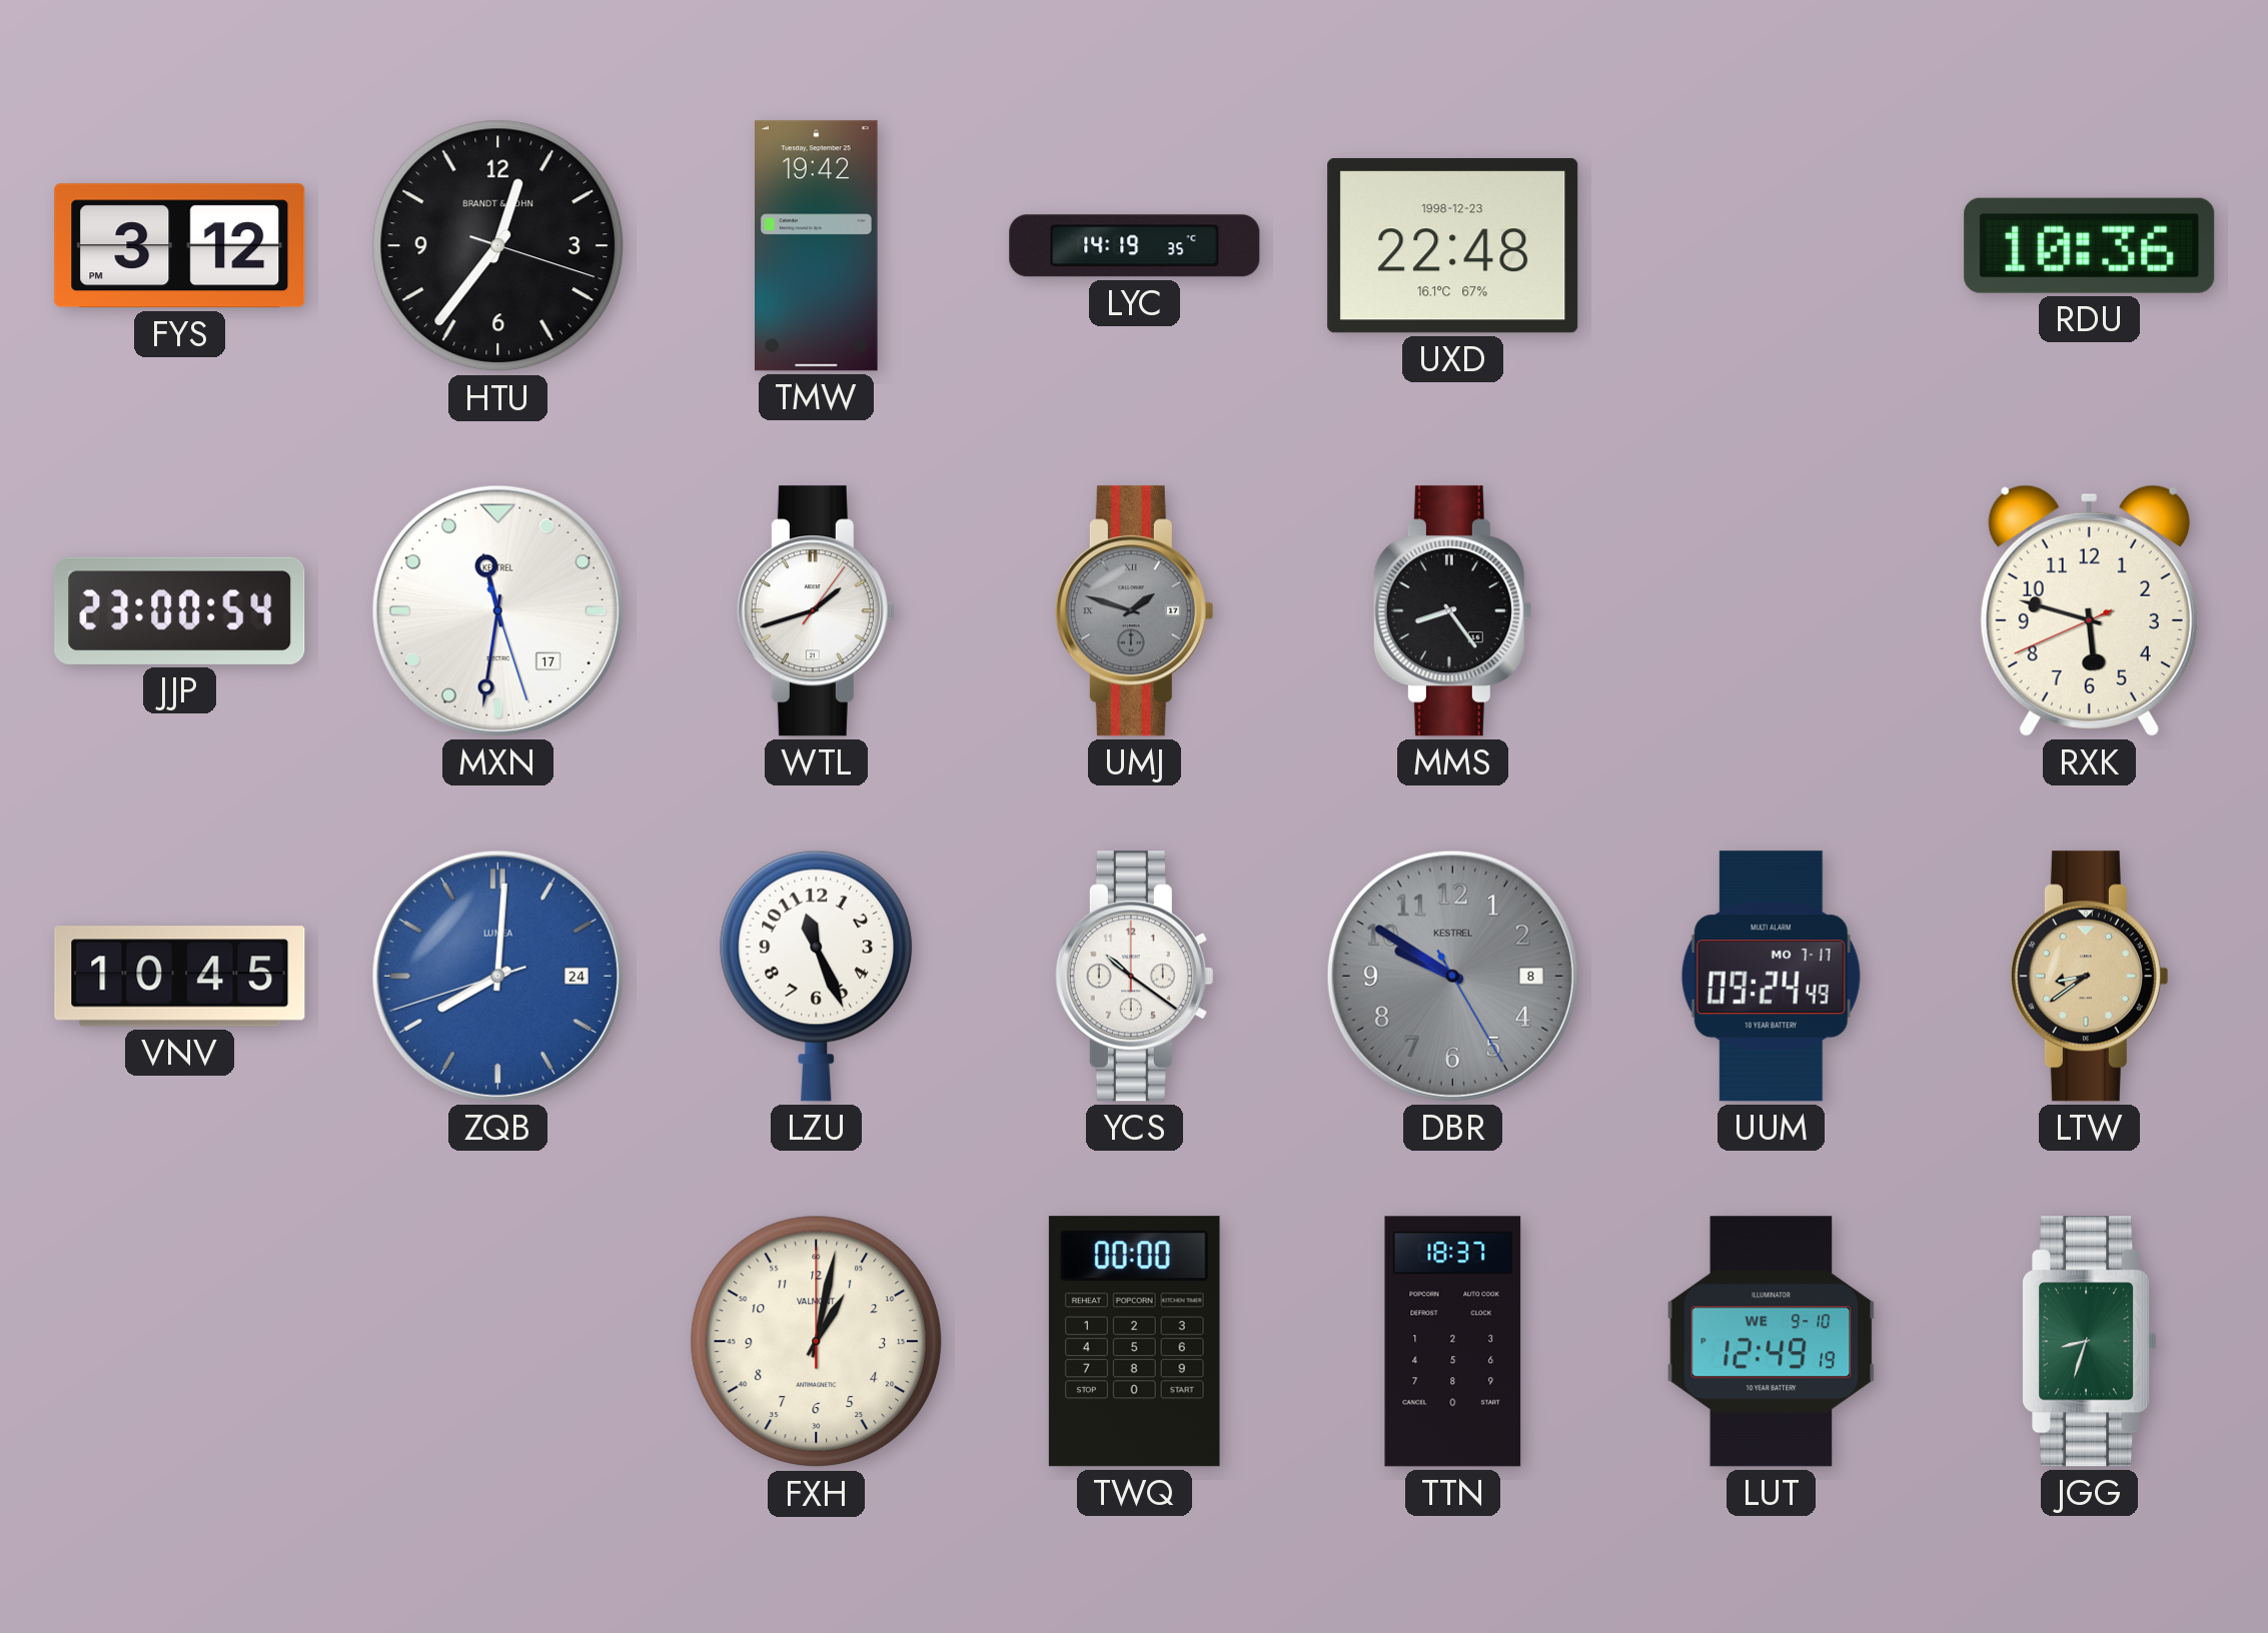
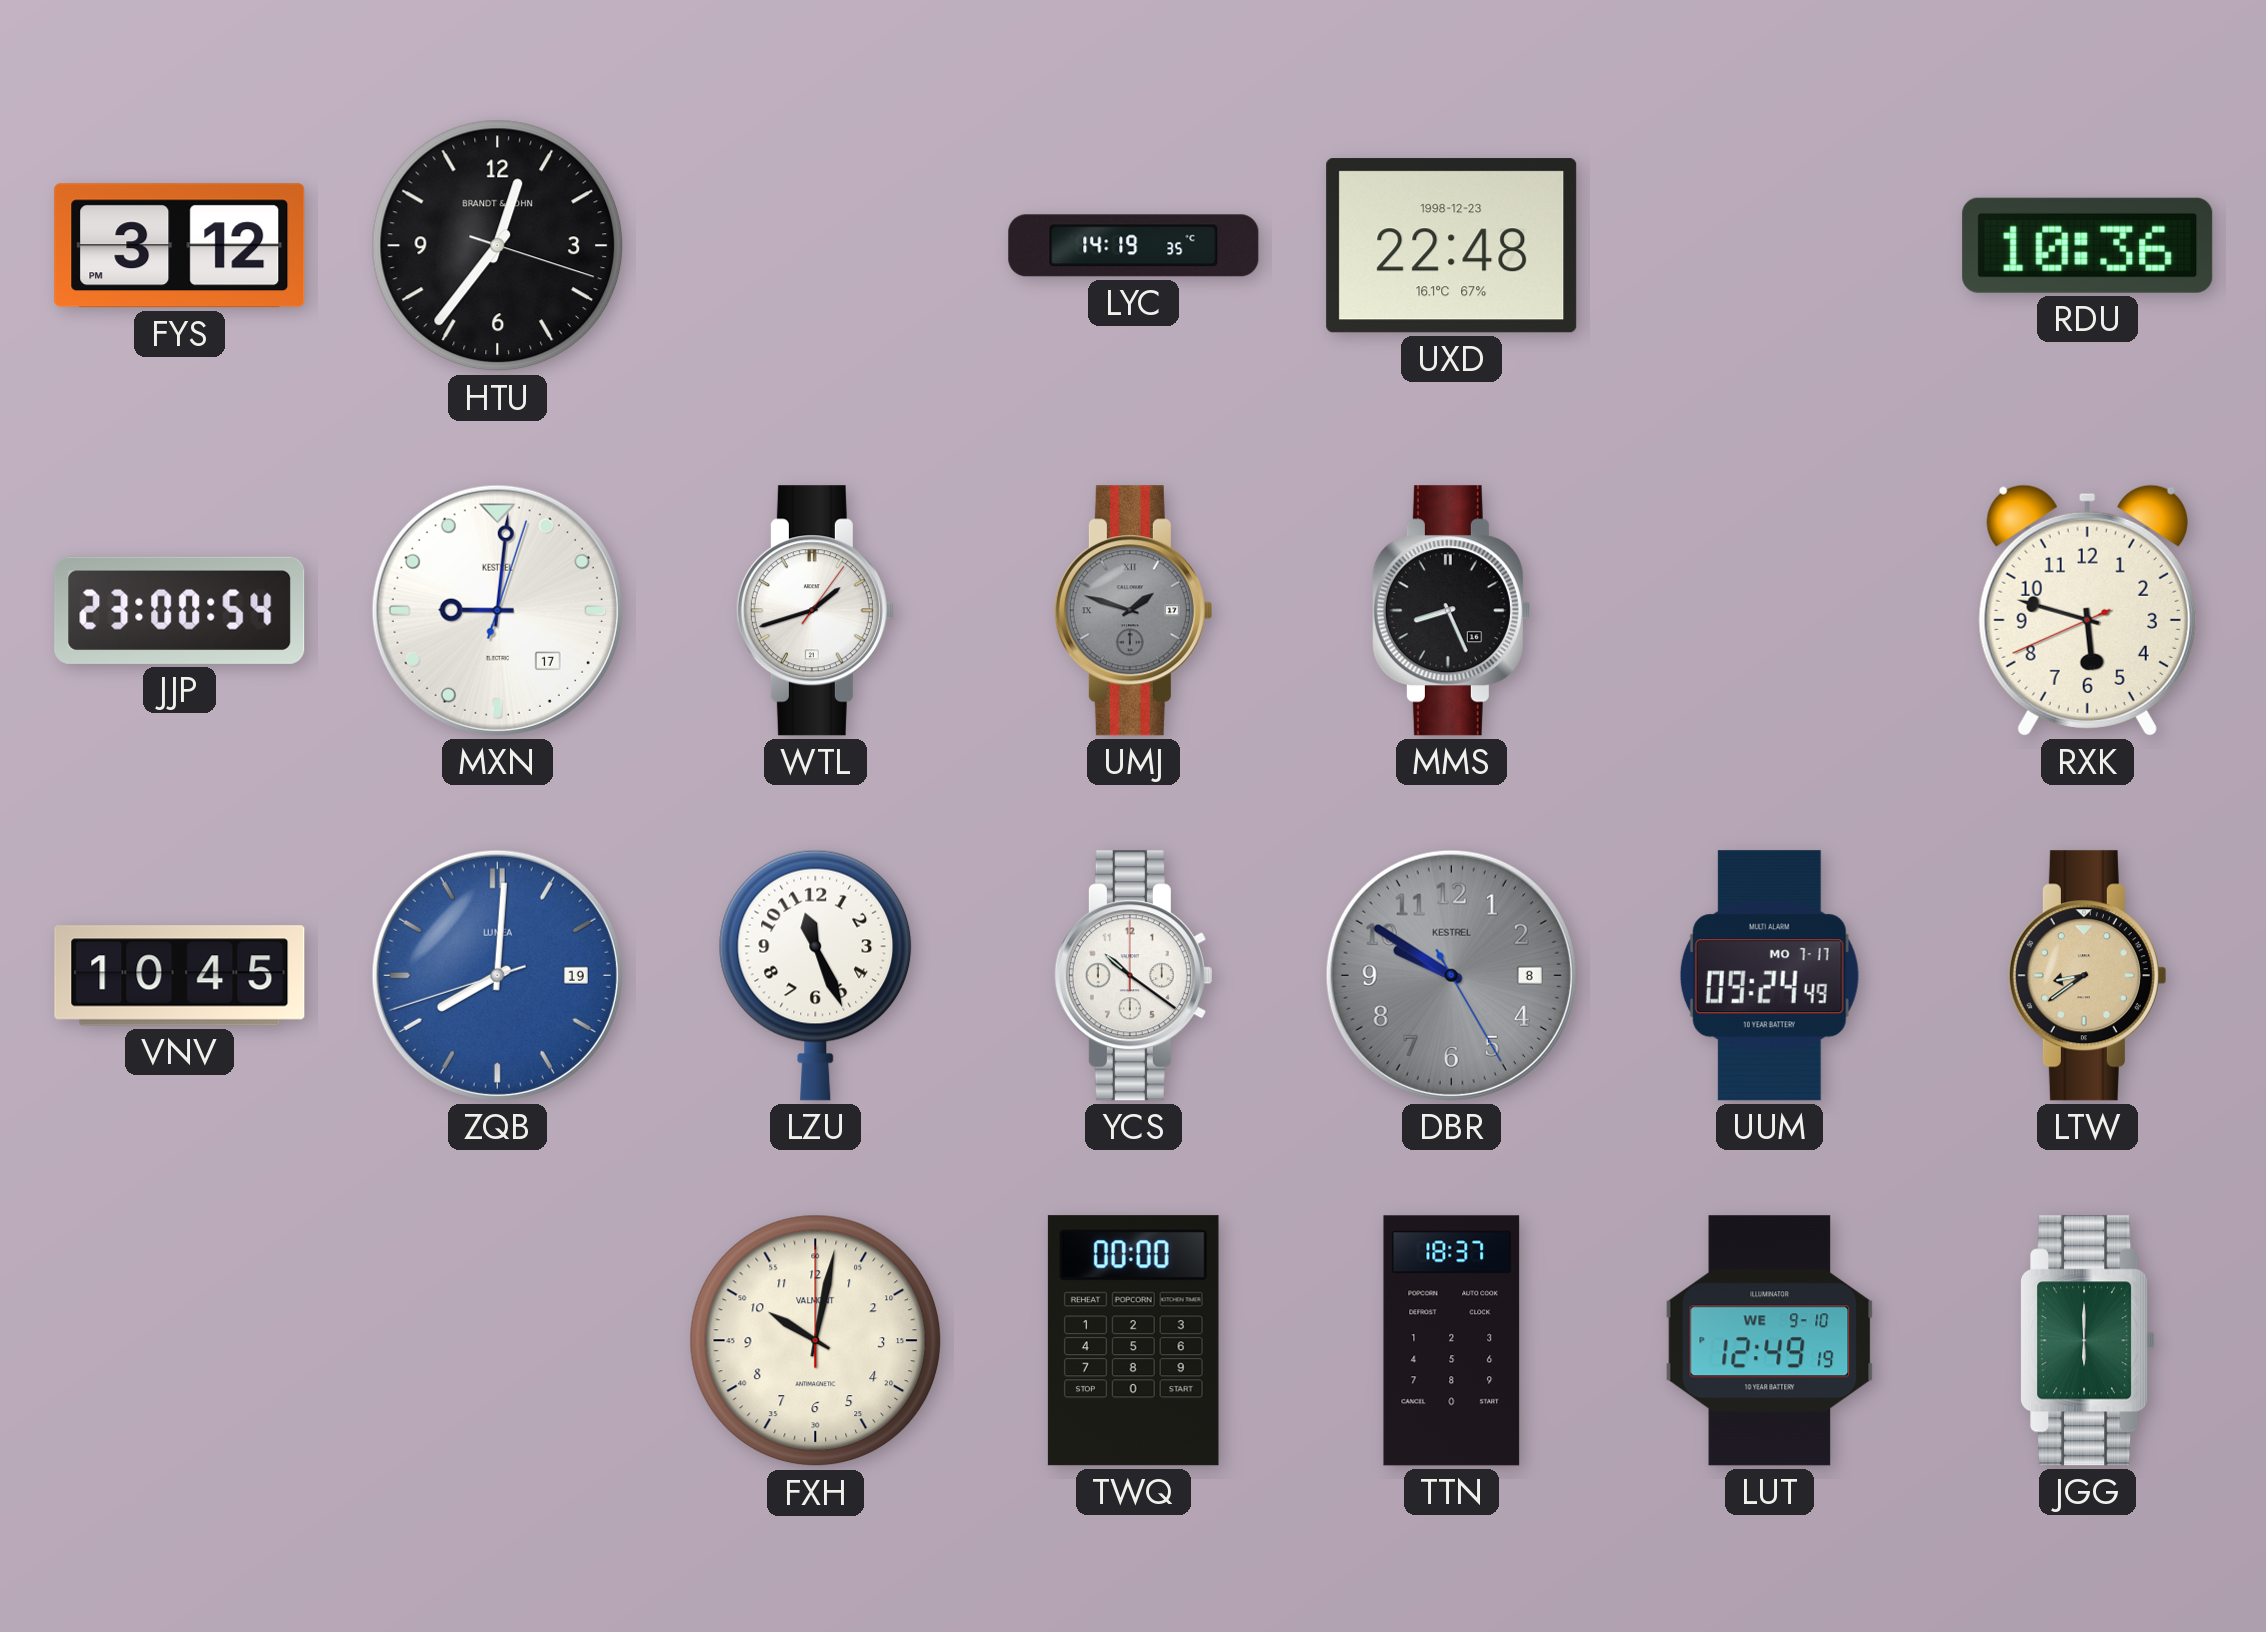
TMW: 19:42 -> none
MXN: 11:31 -> 9:01
MMS: 8:24 -> 8:26
ZQB date: 24 -> 19
FXH: 1:02 -> 10:02
JGG: 8:33 -> 6:00
